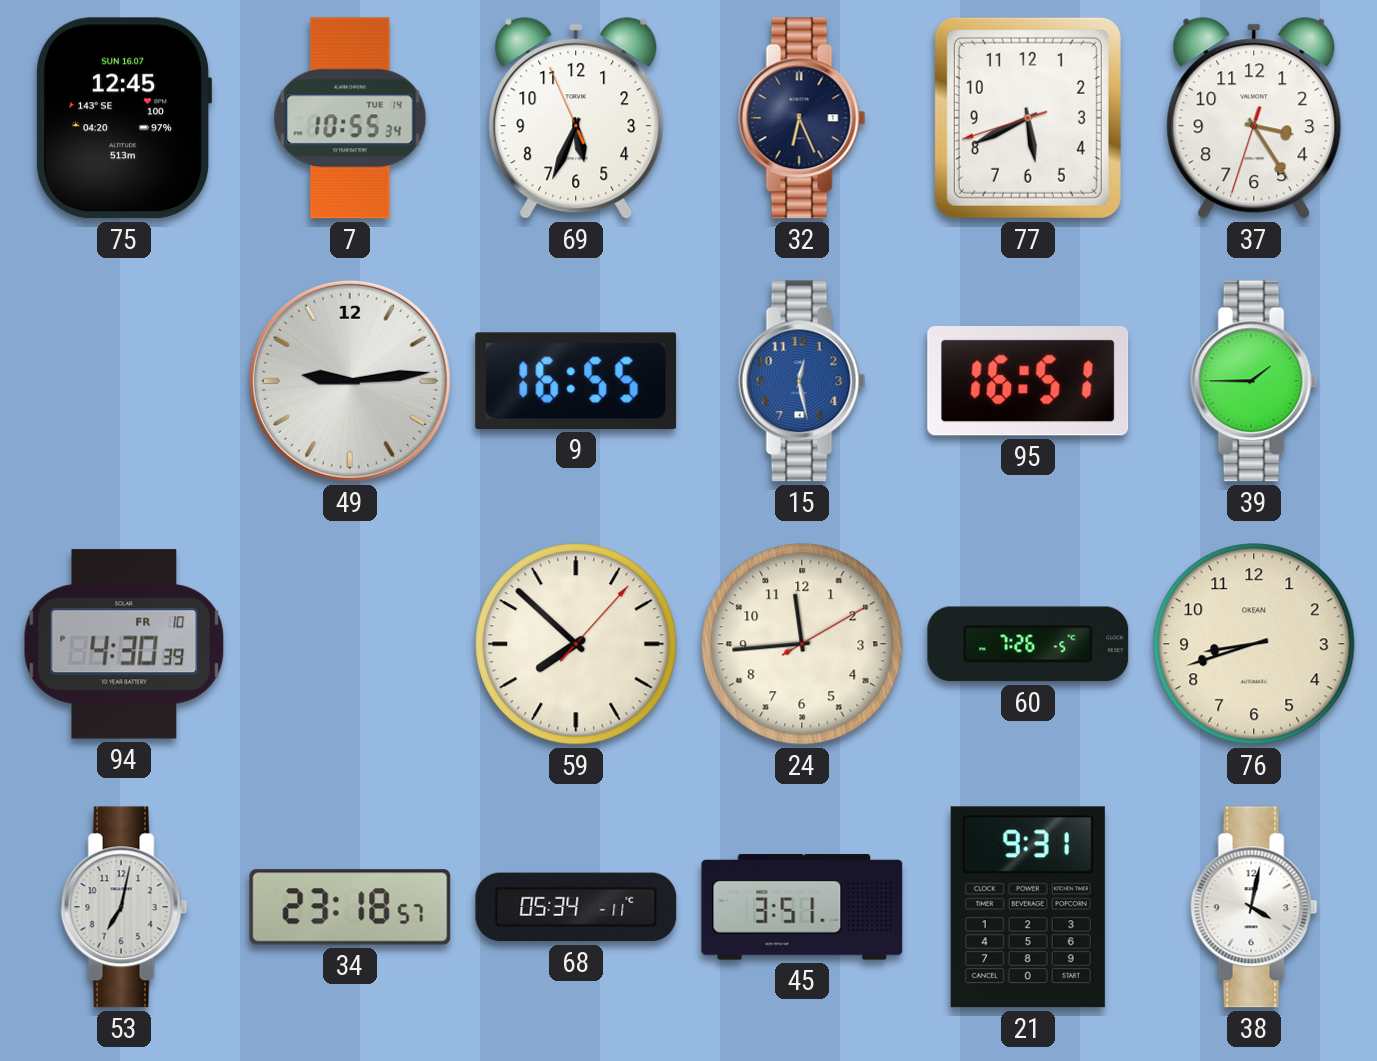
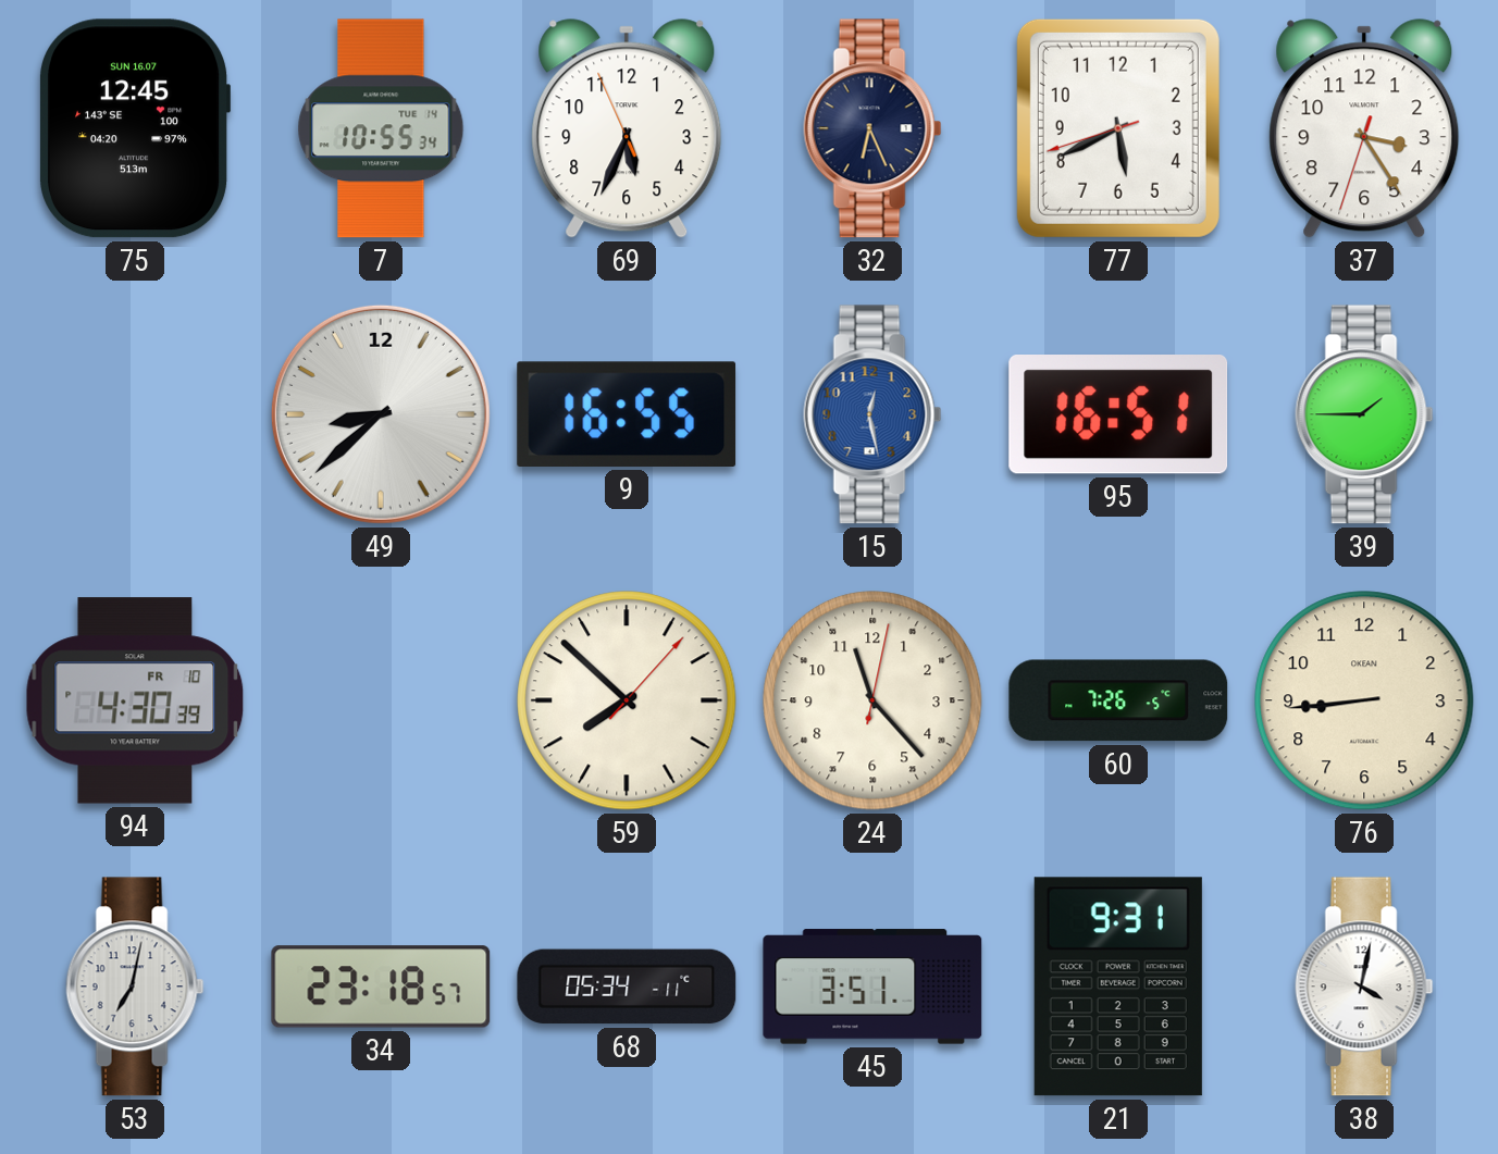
49: 9:14 -> 8:38
24: 11:44 -> 11:23
76: 8:42 -> 8:44
